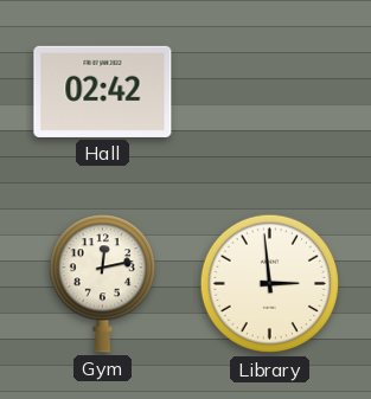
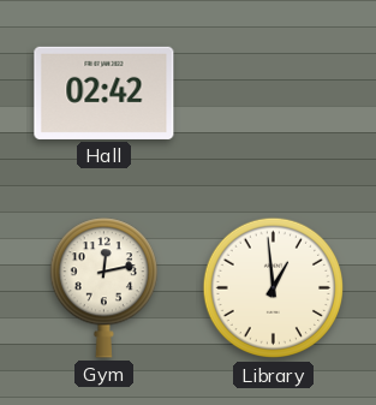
Library: 2:59 -> 12:59
